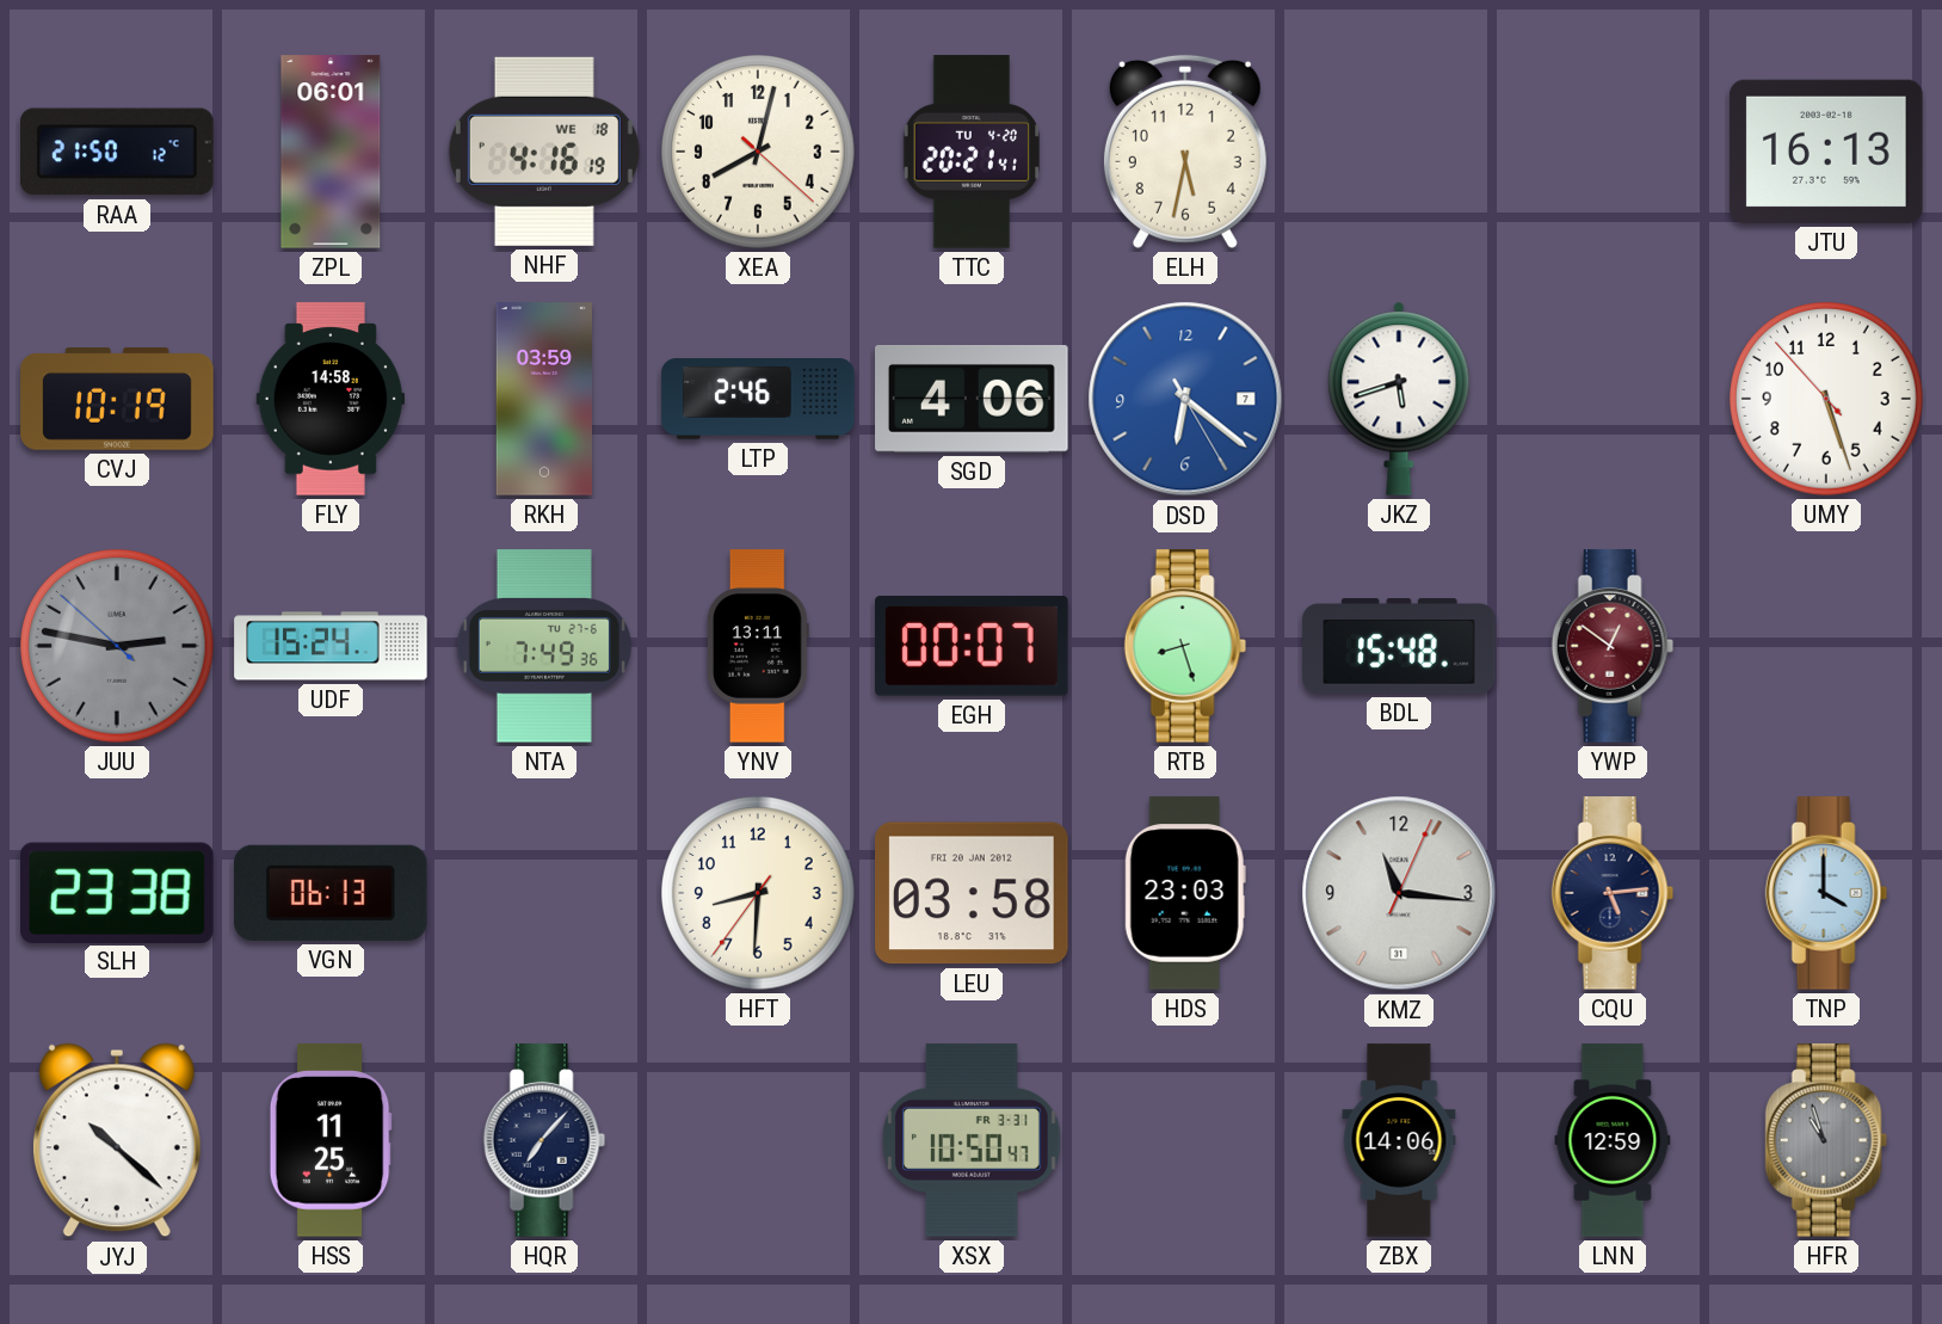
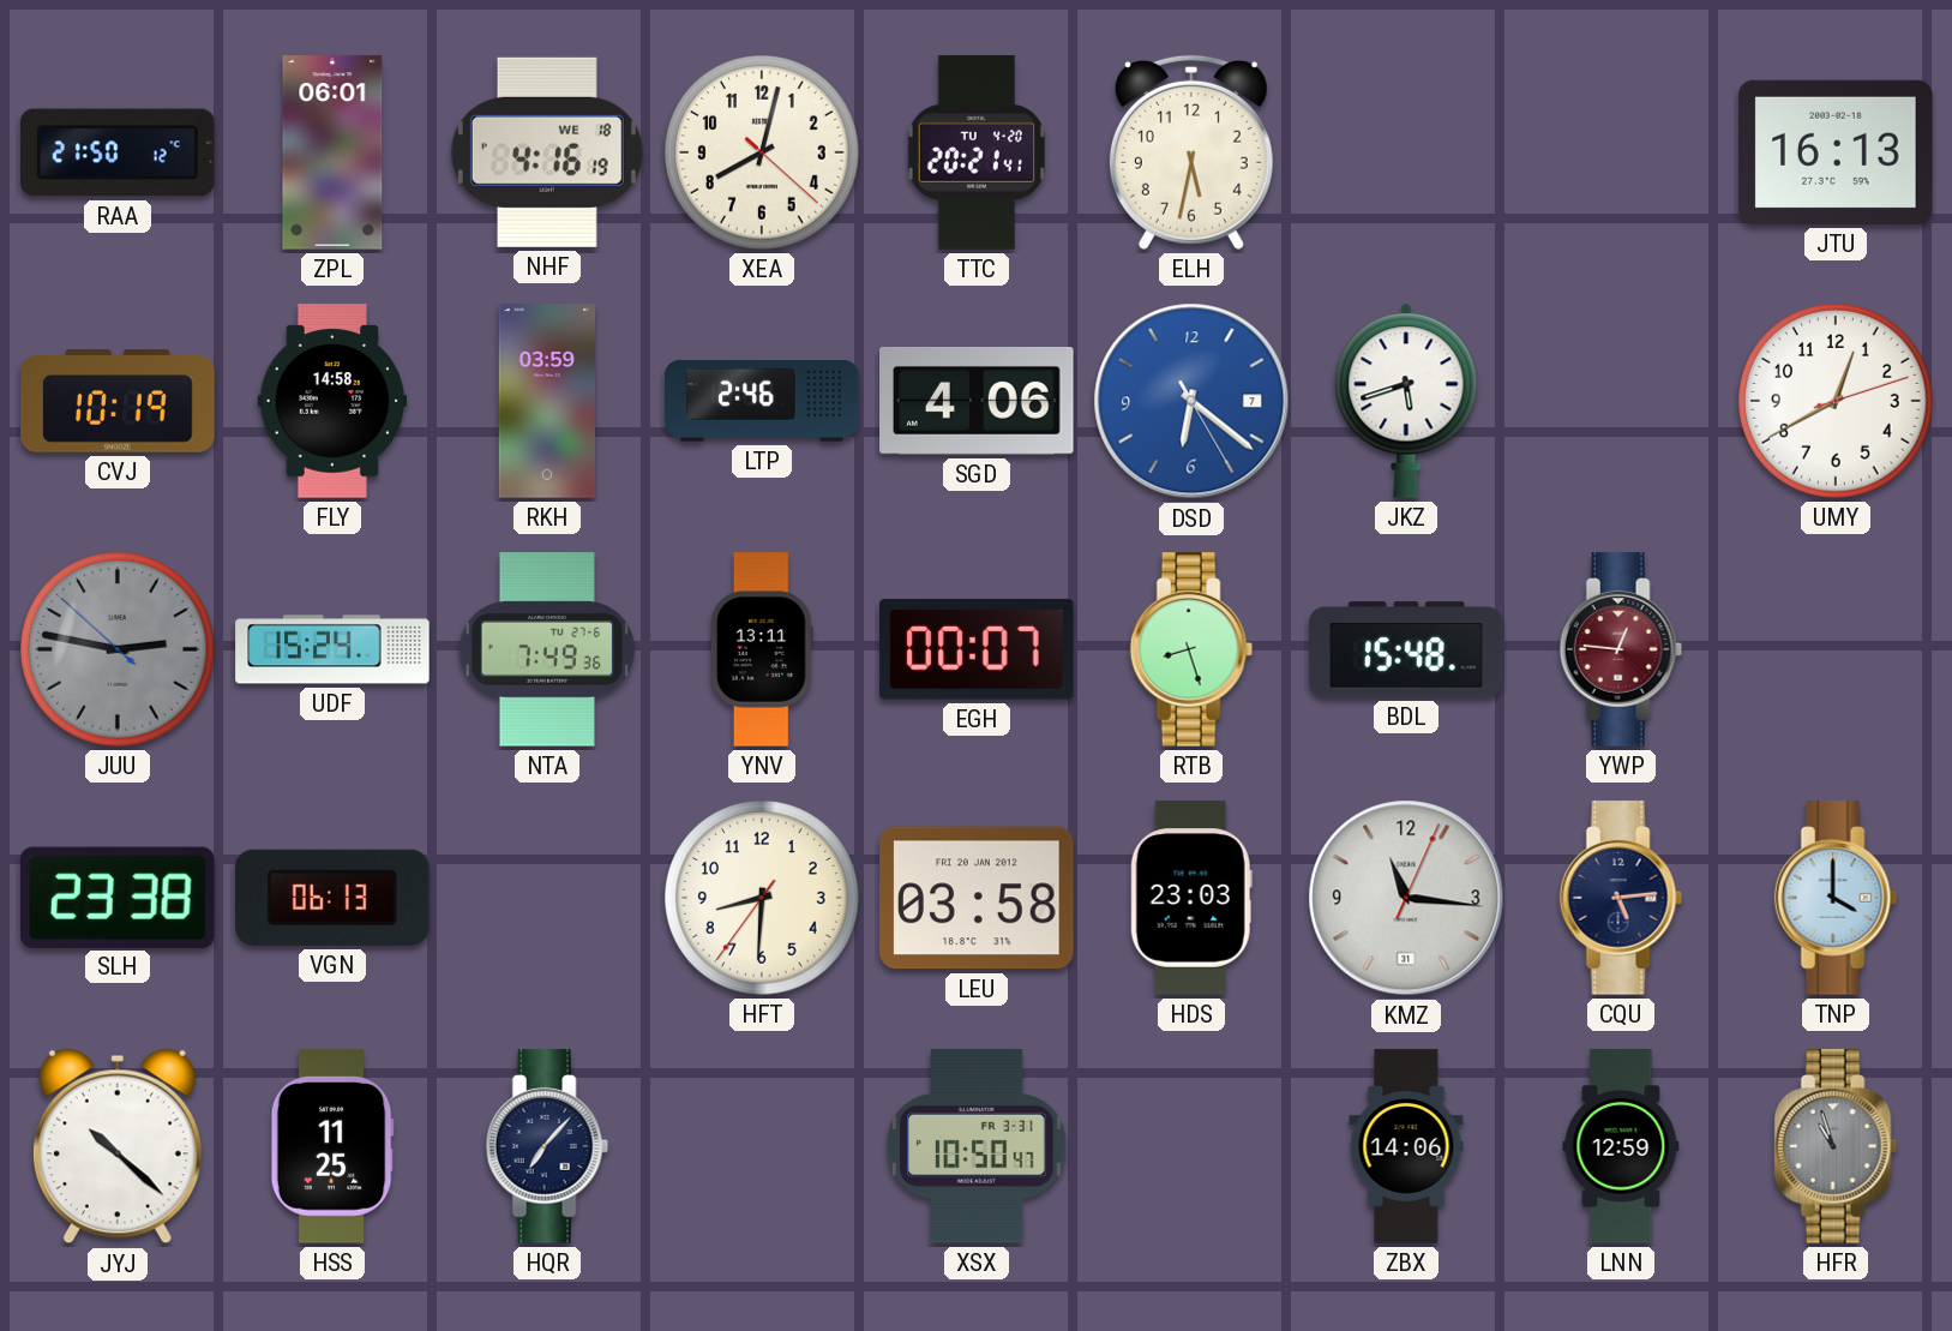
UMY: 5:26 -> 12:40
YWP: 12:51 -> 12:46
